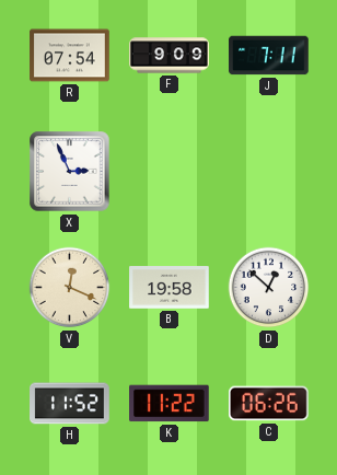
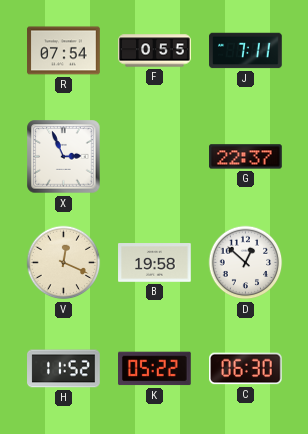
F: 9:09 -> 0:55
G: none -> 22:37
K: 11:22 -> 05:22
C: 06:26 -> 06:30
